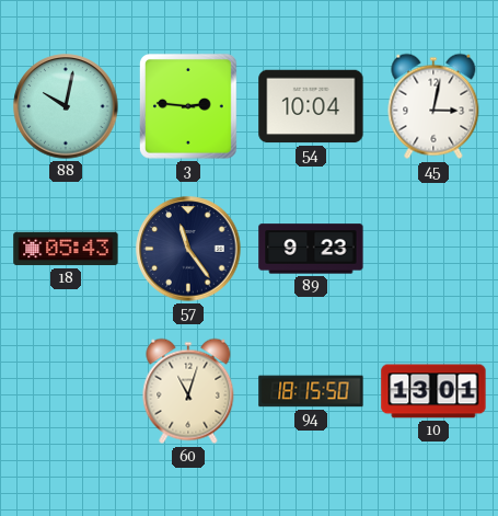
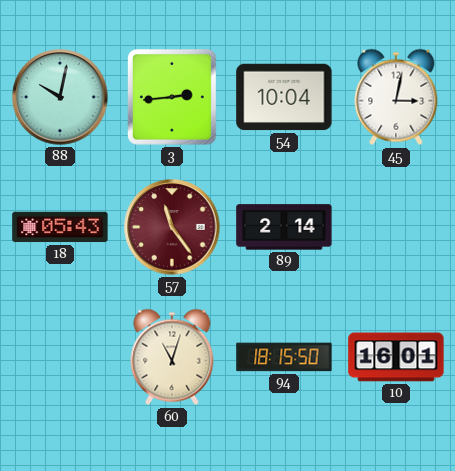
3: 2:46 -> 2:44
57 dial: navy -> burgundy
89: 9:23 -> 2:14
10: 13:01 -> 16:01
